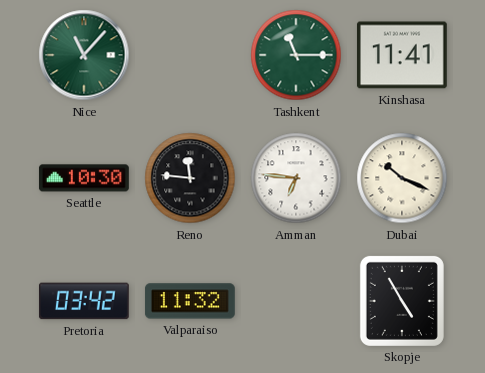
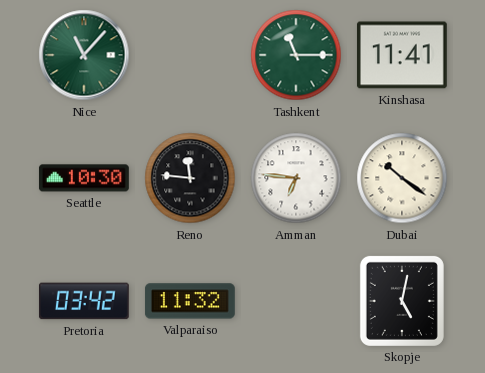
Dubai: 10:19 -> 10:21
Skopje: 4:55 -> 5:02
